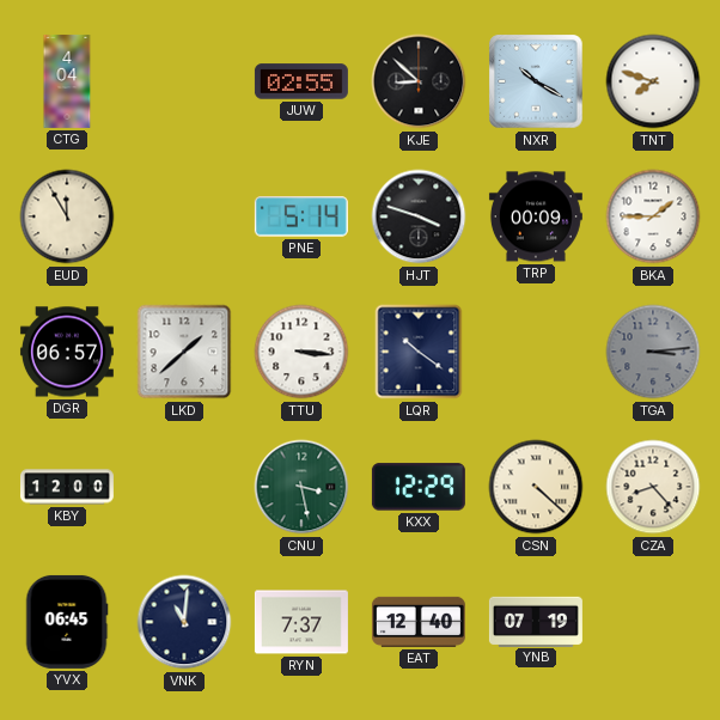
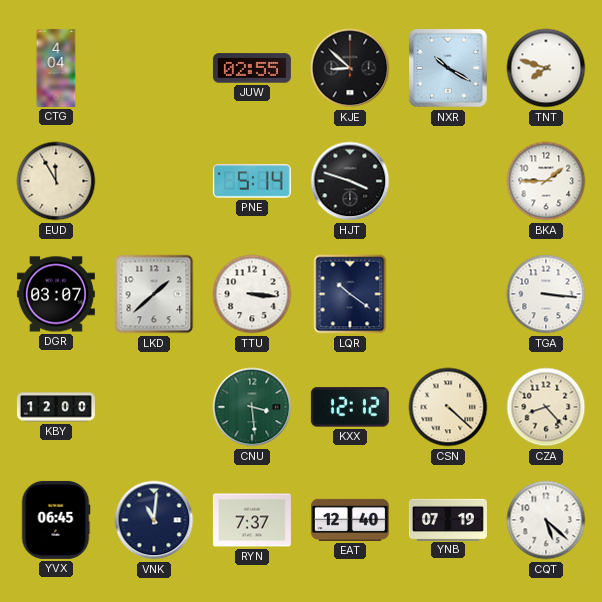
TRP: 00:09 -> none
DGR: 06:57 -> 03:07
TGA: 3:14 -> 3:16
TGA dial: grey -> white
CNU: 3:28 -> 3:29
KXX: 12:29 -> 12:12
CQT: none -> 5:22
